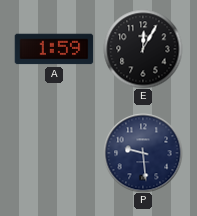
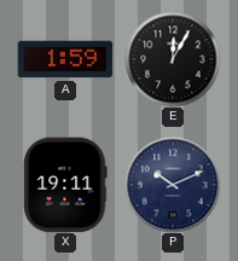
X: none -> 19:11
P: 9:29 -> 10:11
